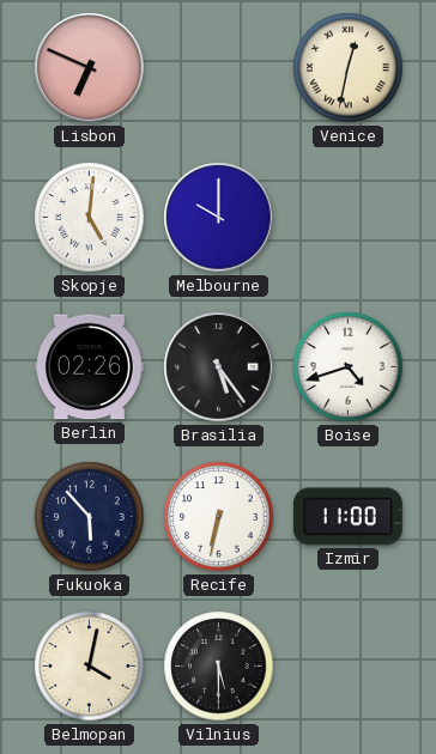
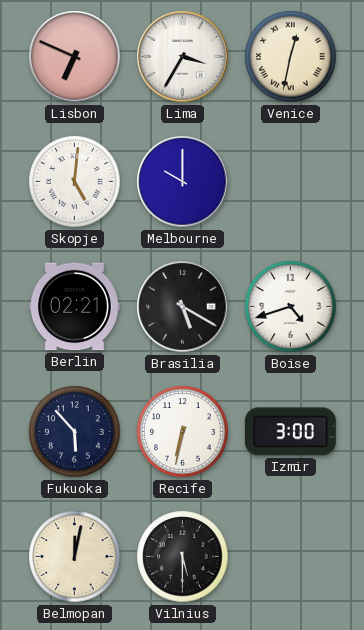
Lima: none -> 3:35
Berlin: 02:26 -> 02:21
Brasilia: 5:24 -> 5:20
Izmir: 11:00 -> 3:00
Belmopan: 4:02 -> 12:02
